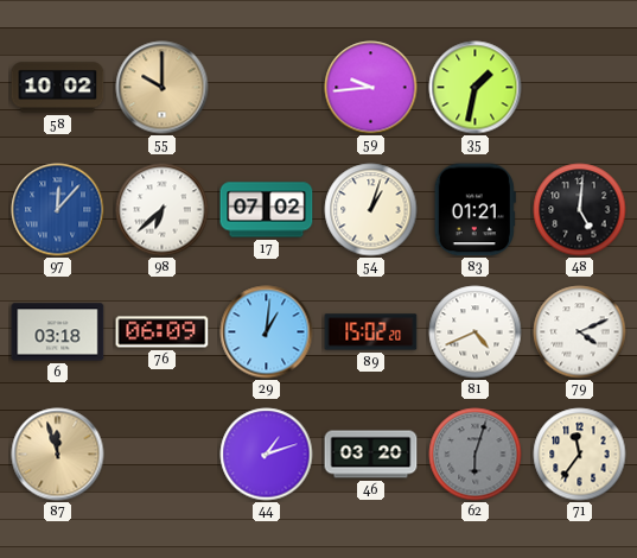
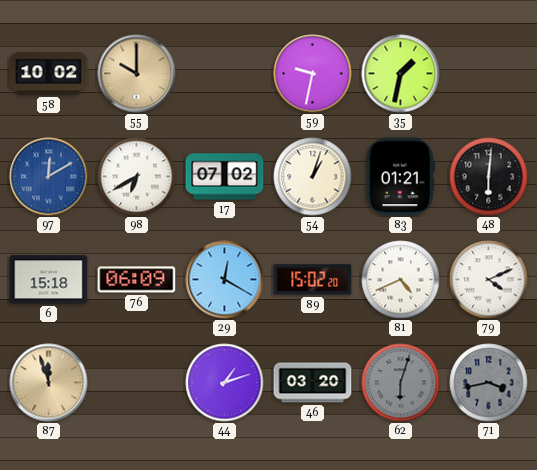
59: 9:44 -> 9:32
97: 12:07 -> 12:10
98: 6:38 -> 6:40
48: 5:01 -> 6:01
6: 03:18 -> 15:18
29: 1:01 -> 12:20
71: 11:36 -> 3:43
71 dial: cream -> grey
